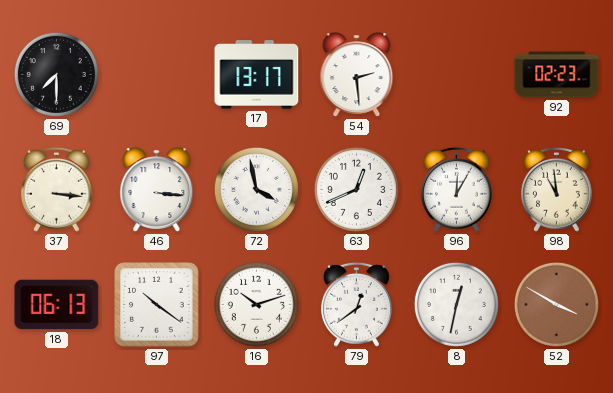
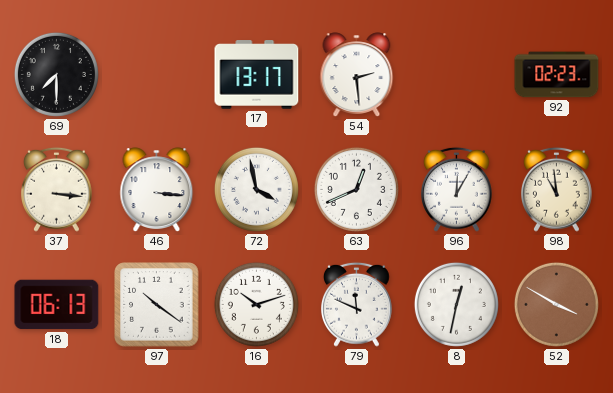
79: 12:39 -> 11:49
